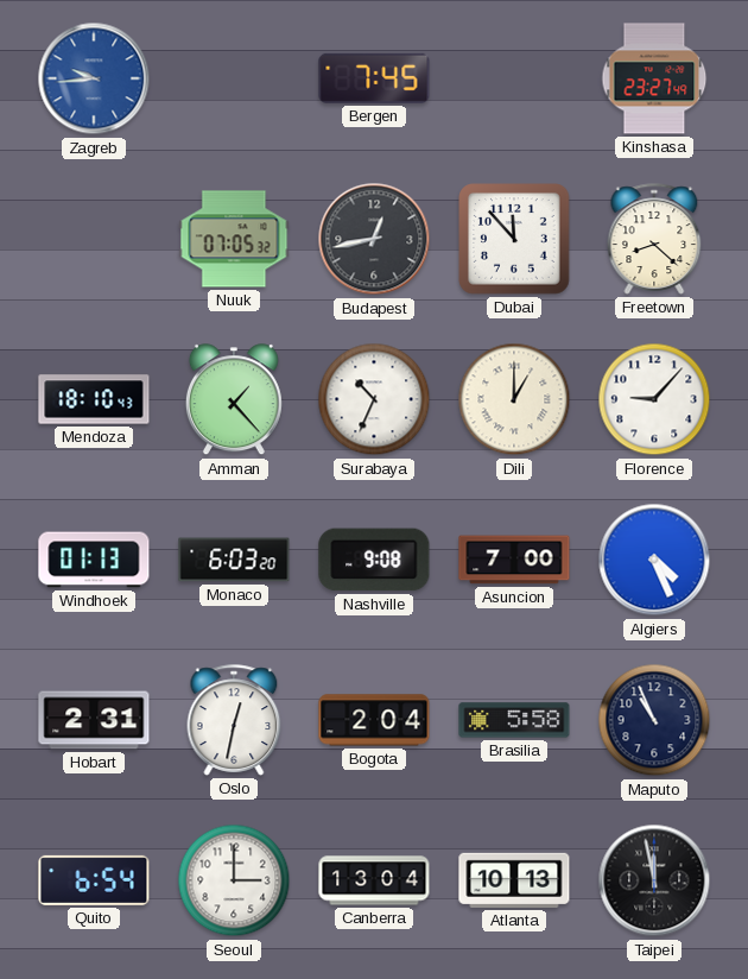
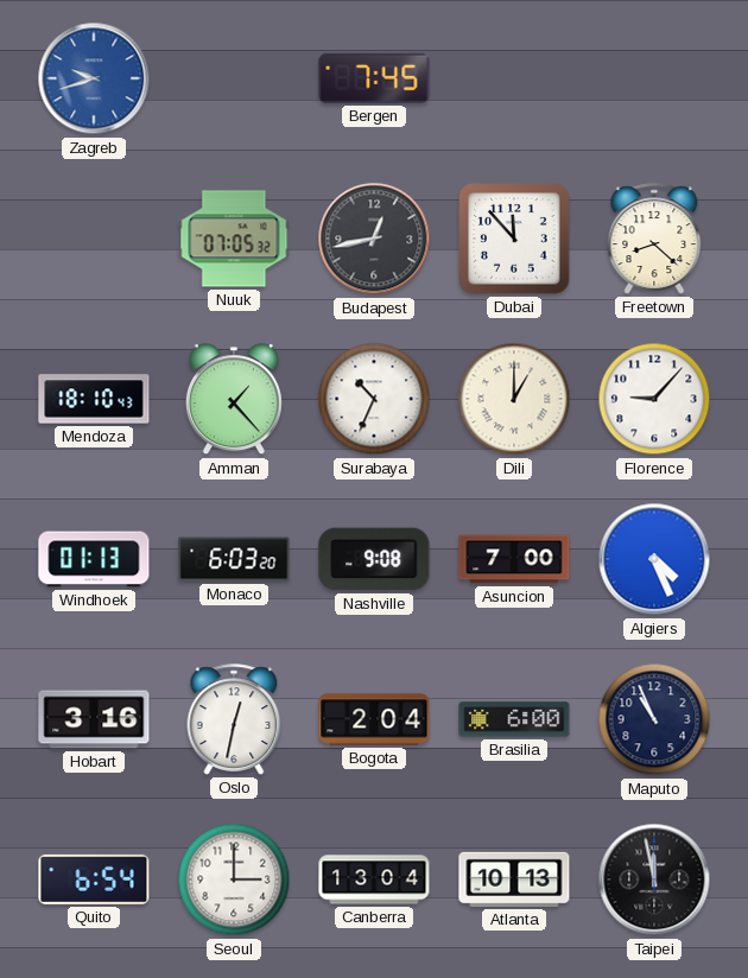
Zagreb: 9:44 -> 9:42
Kinshasa: 23:27 -> none
Hobart: 2:31 -> 3:16
Brasilia: 5:58 -> 6:00
